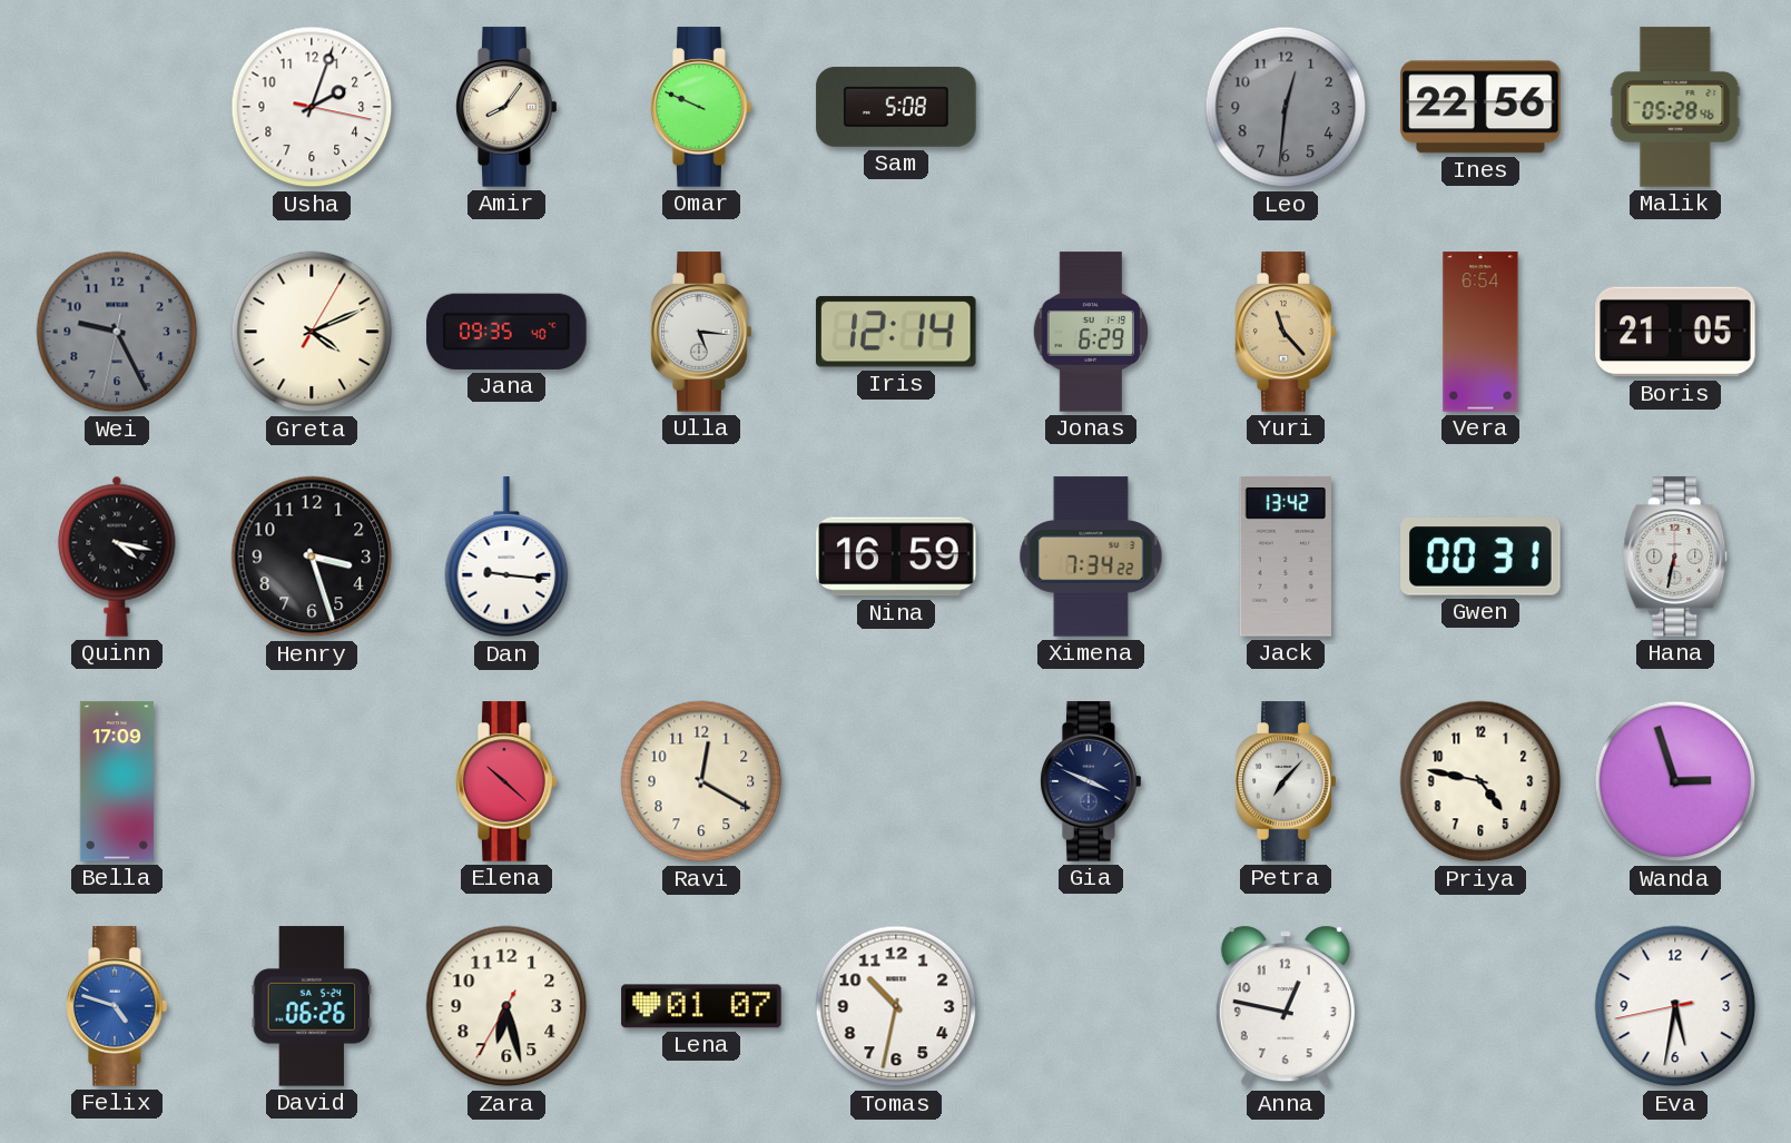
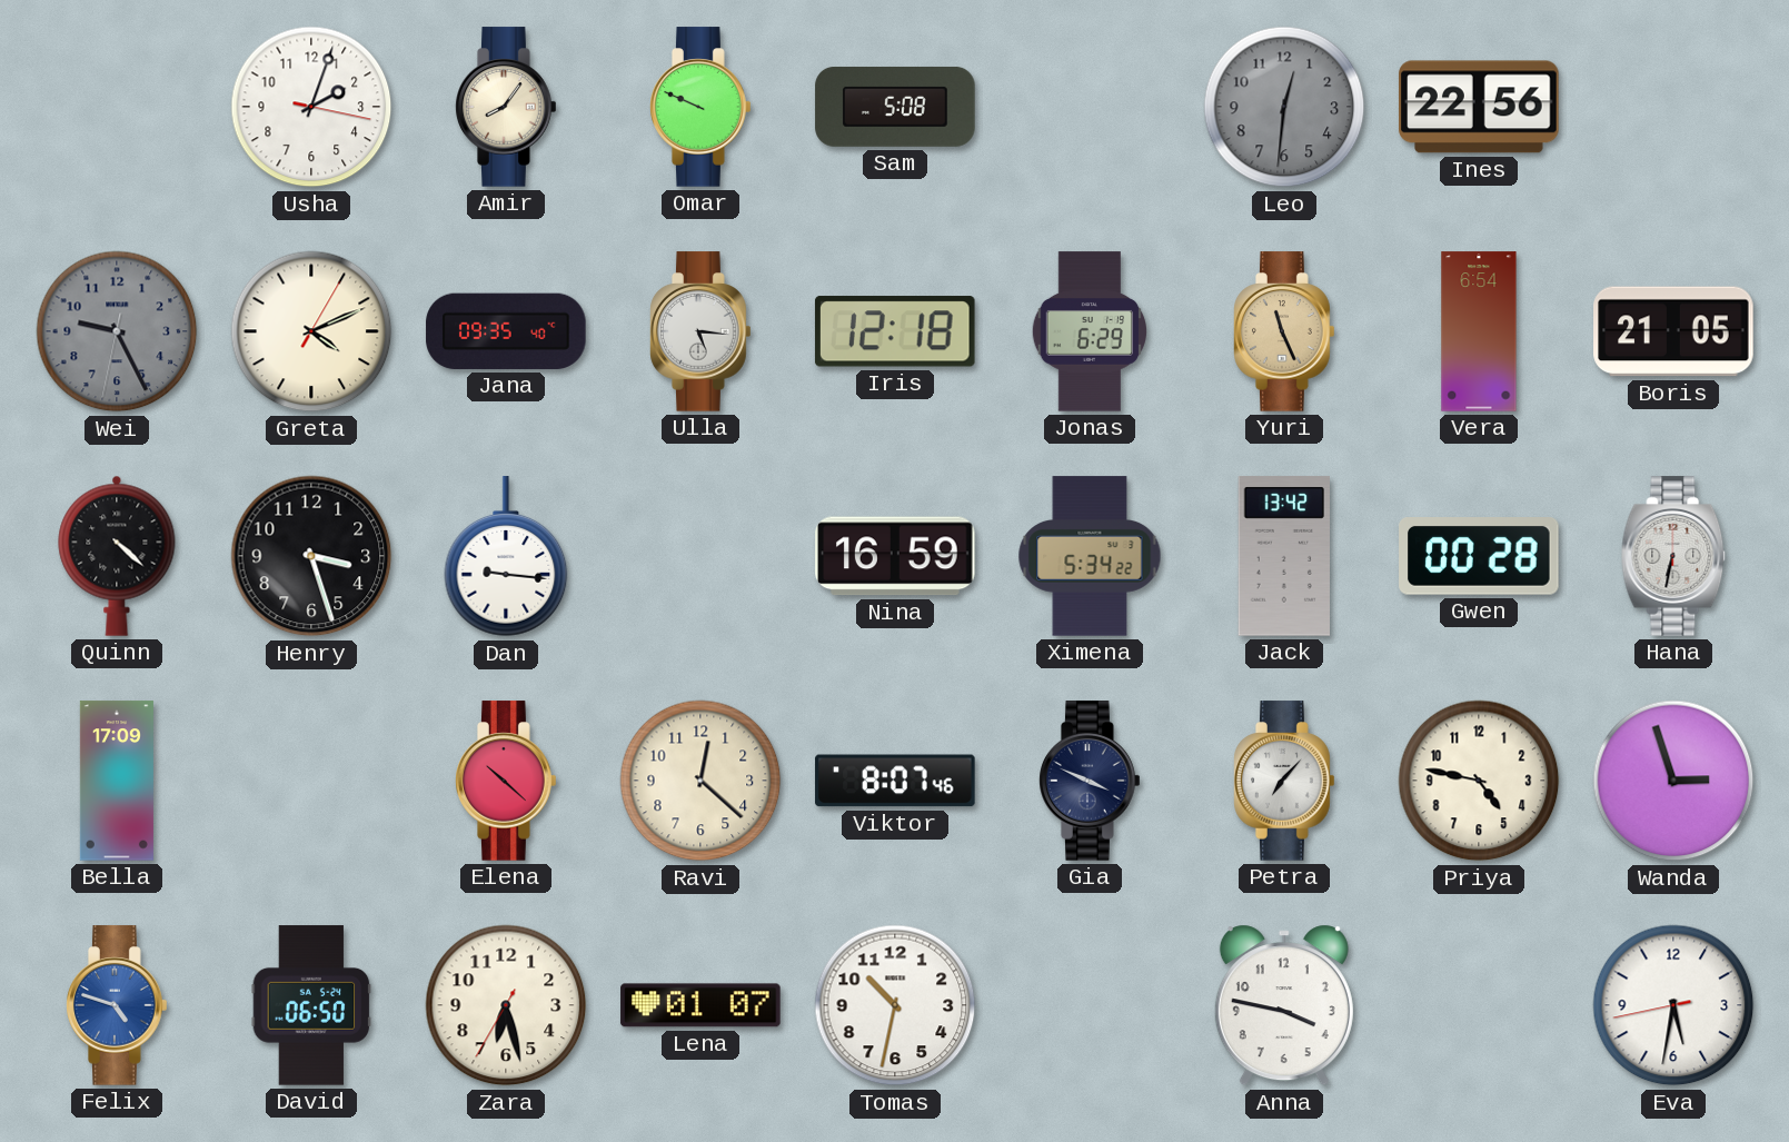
Malik: 05:28 -> none
Iris: 12:14 -> 12:18
Yuri: 11:23 -> 11:26
Quinn: 4:17 -> 4:22
Ximena: 7:34 -> 5:34
Gwen: 00:31 -> 00:28
Ravi: 12:20 -> 12:22
Viktor: none -> 8:07
David: 06:26 -> 06:50
Anna: 12:47 -> 3:47
